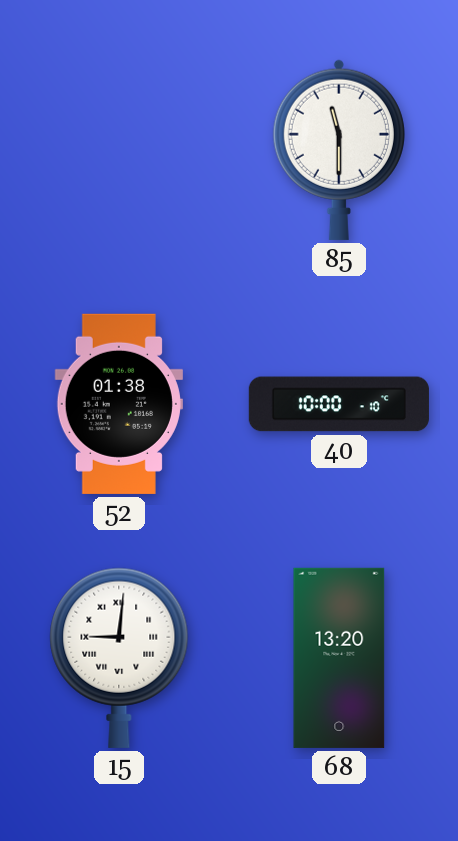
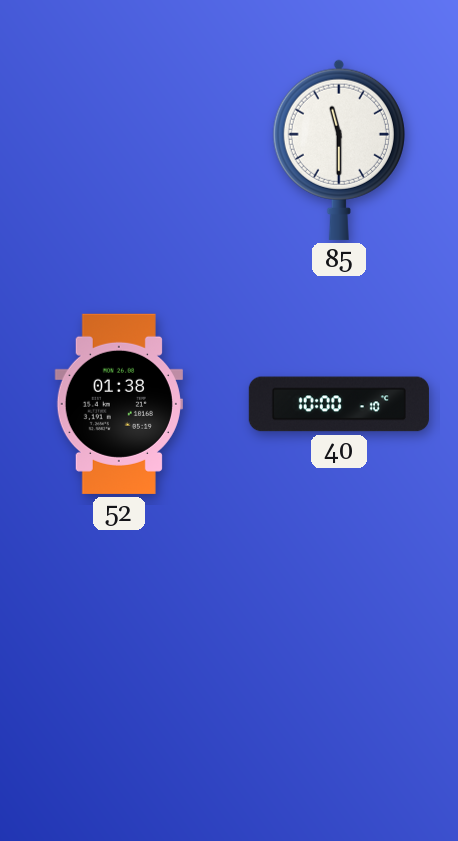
15: 9:01 -> none
68: 13:20 -> none
